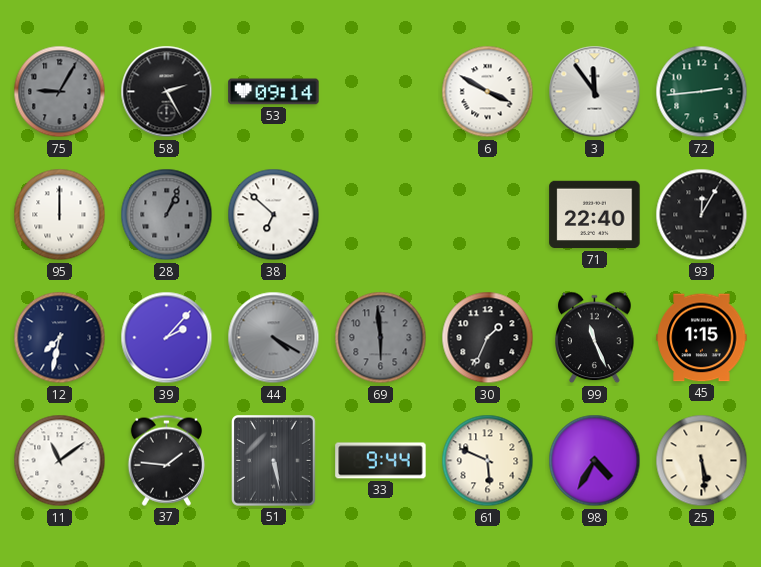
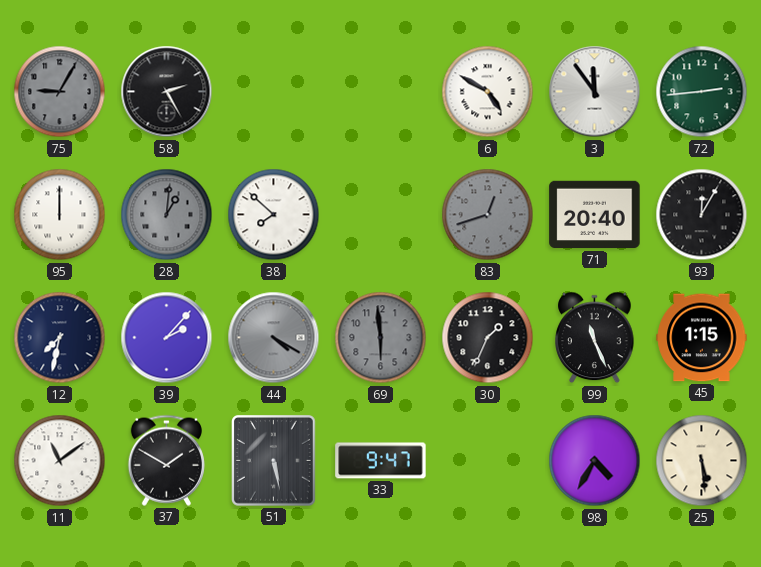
53: 09:14 -> none
6: 3:50 -> 4:50
28: 1:04 -> 1:01
38: 6:52 -> 7:52
83: none -> 12:42
71: 22:40 -> 20:40
37: 1:46 -> 1:50
33: 9:44 -> 9:47
61: 5:49 -> none
